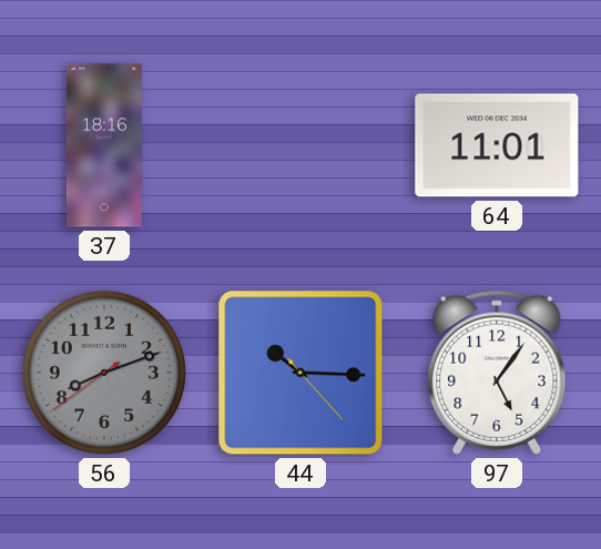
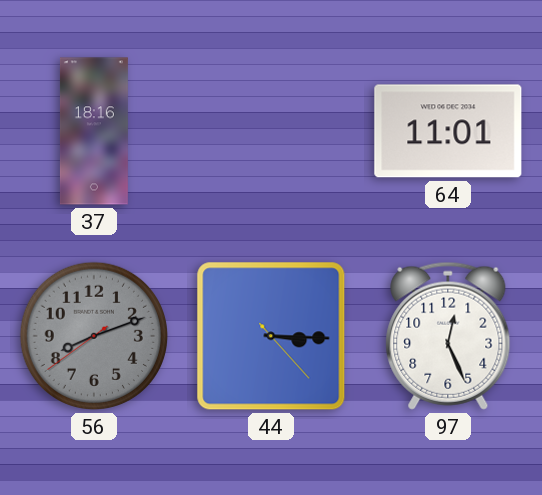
44: 10:15 -> 3:15
97: 5:06 -> 12:26
